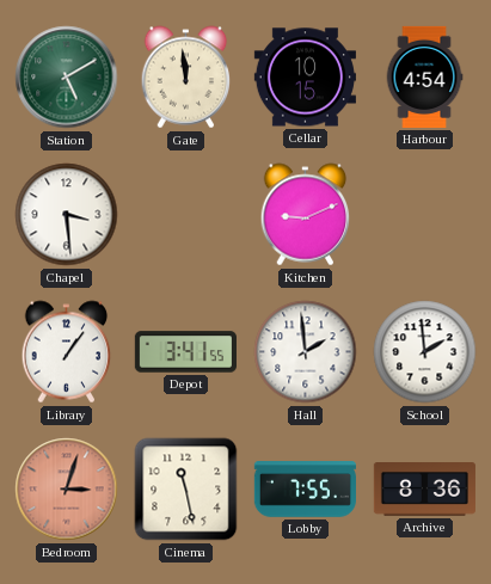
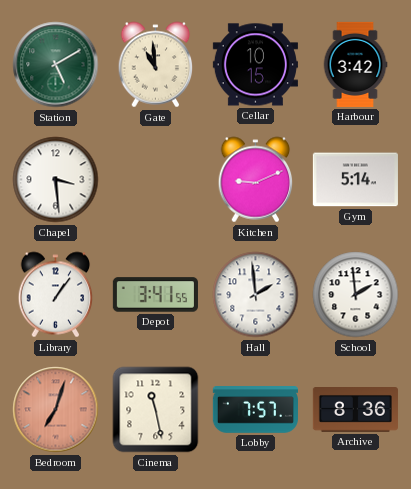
Gate: 11:59 -> 10:59
Harbour: 4:54 -> 3:42
Gym: none -> 5:14
Bedroom: 3:03 -> 7:03
Lobby: 7:55 -> 7:57
